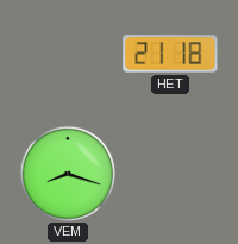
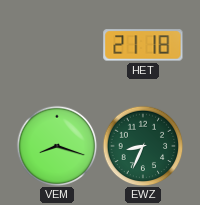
EWZ: none -> 8:34
